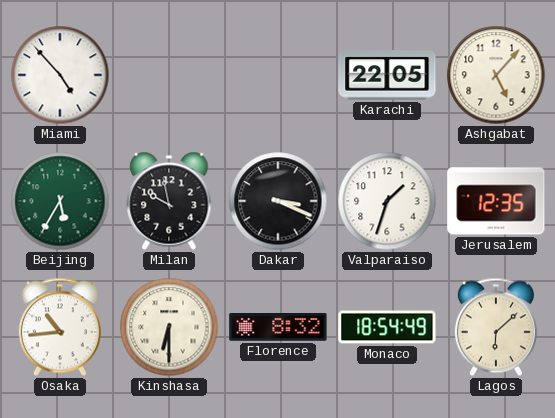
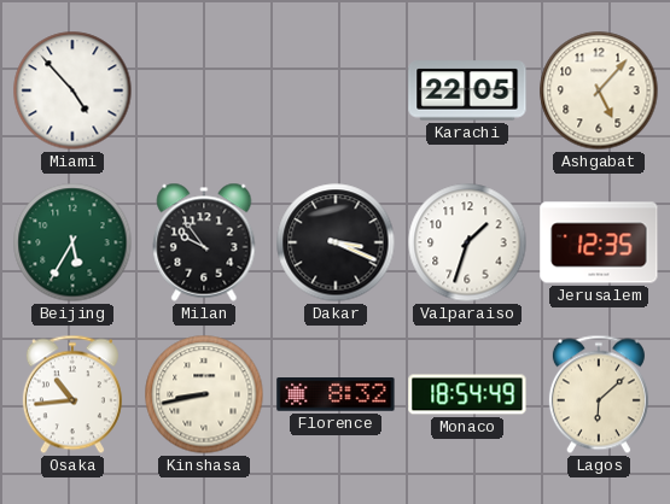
Milan: 9:58 -> 9:54
Kinshasa: 6:30 -> 8:43
